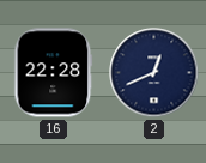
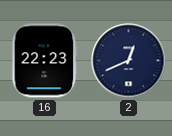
16: 22:28 -> 22:23
